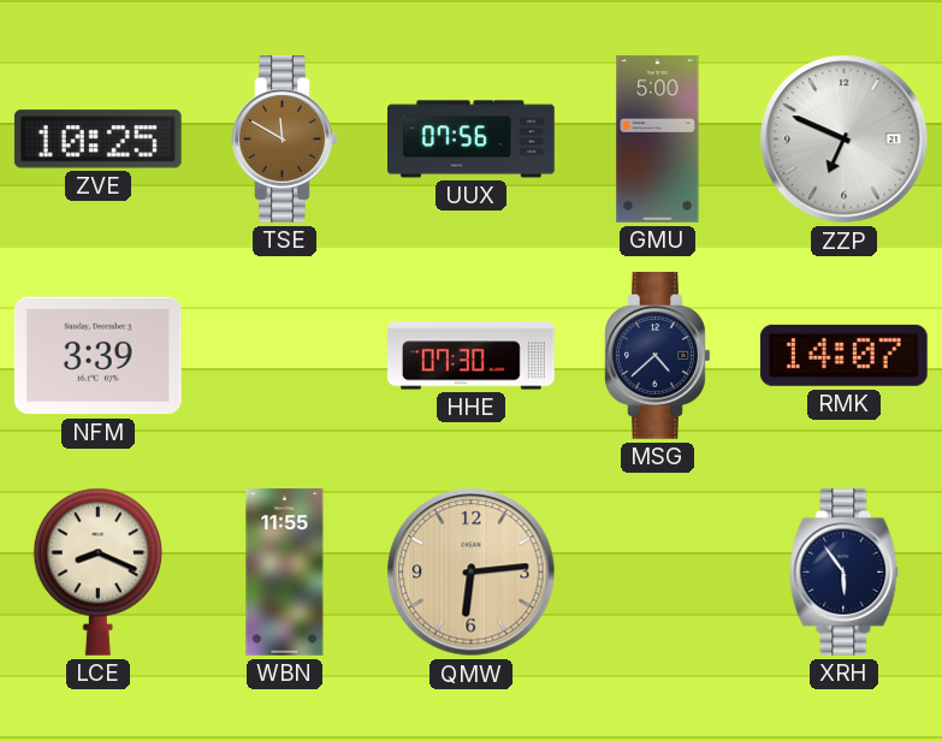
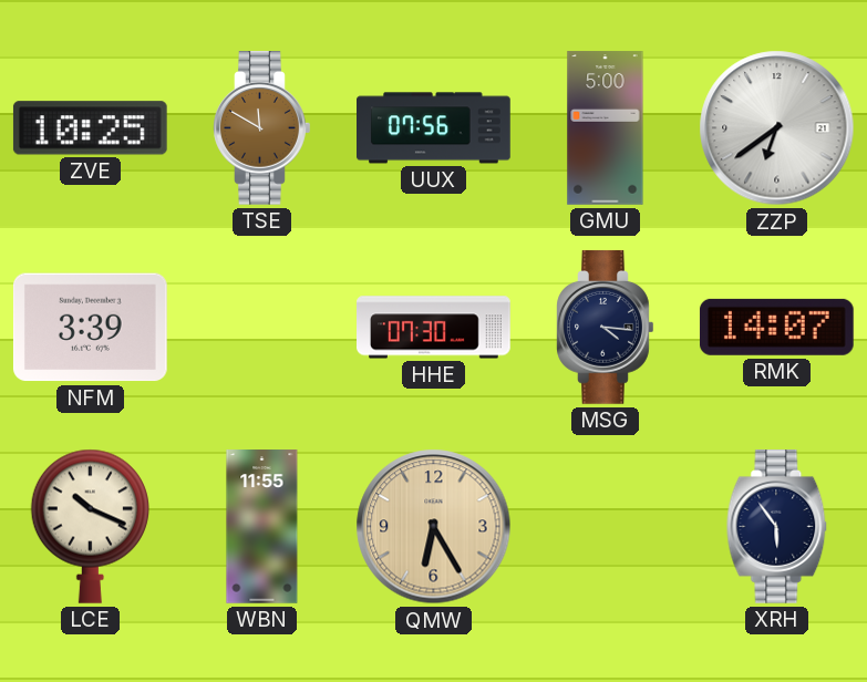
ZZP: 6:49 -> 6:39
MSG: 4:38 -> 4:16
LCE: 8:19 -> 10:19
QMW: 6:14 -> 6:25
